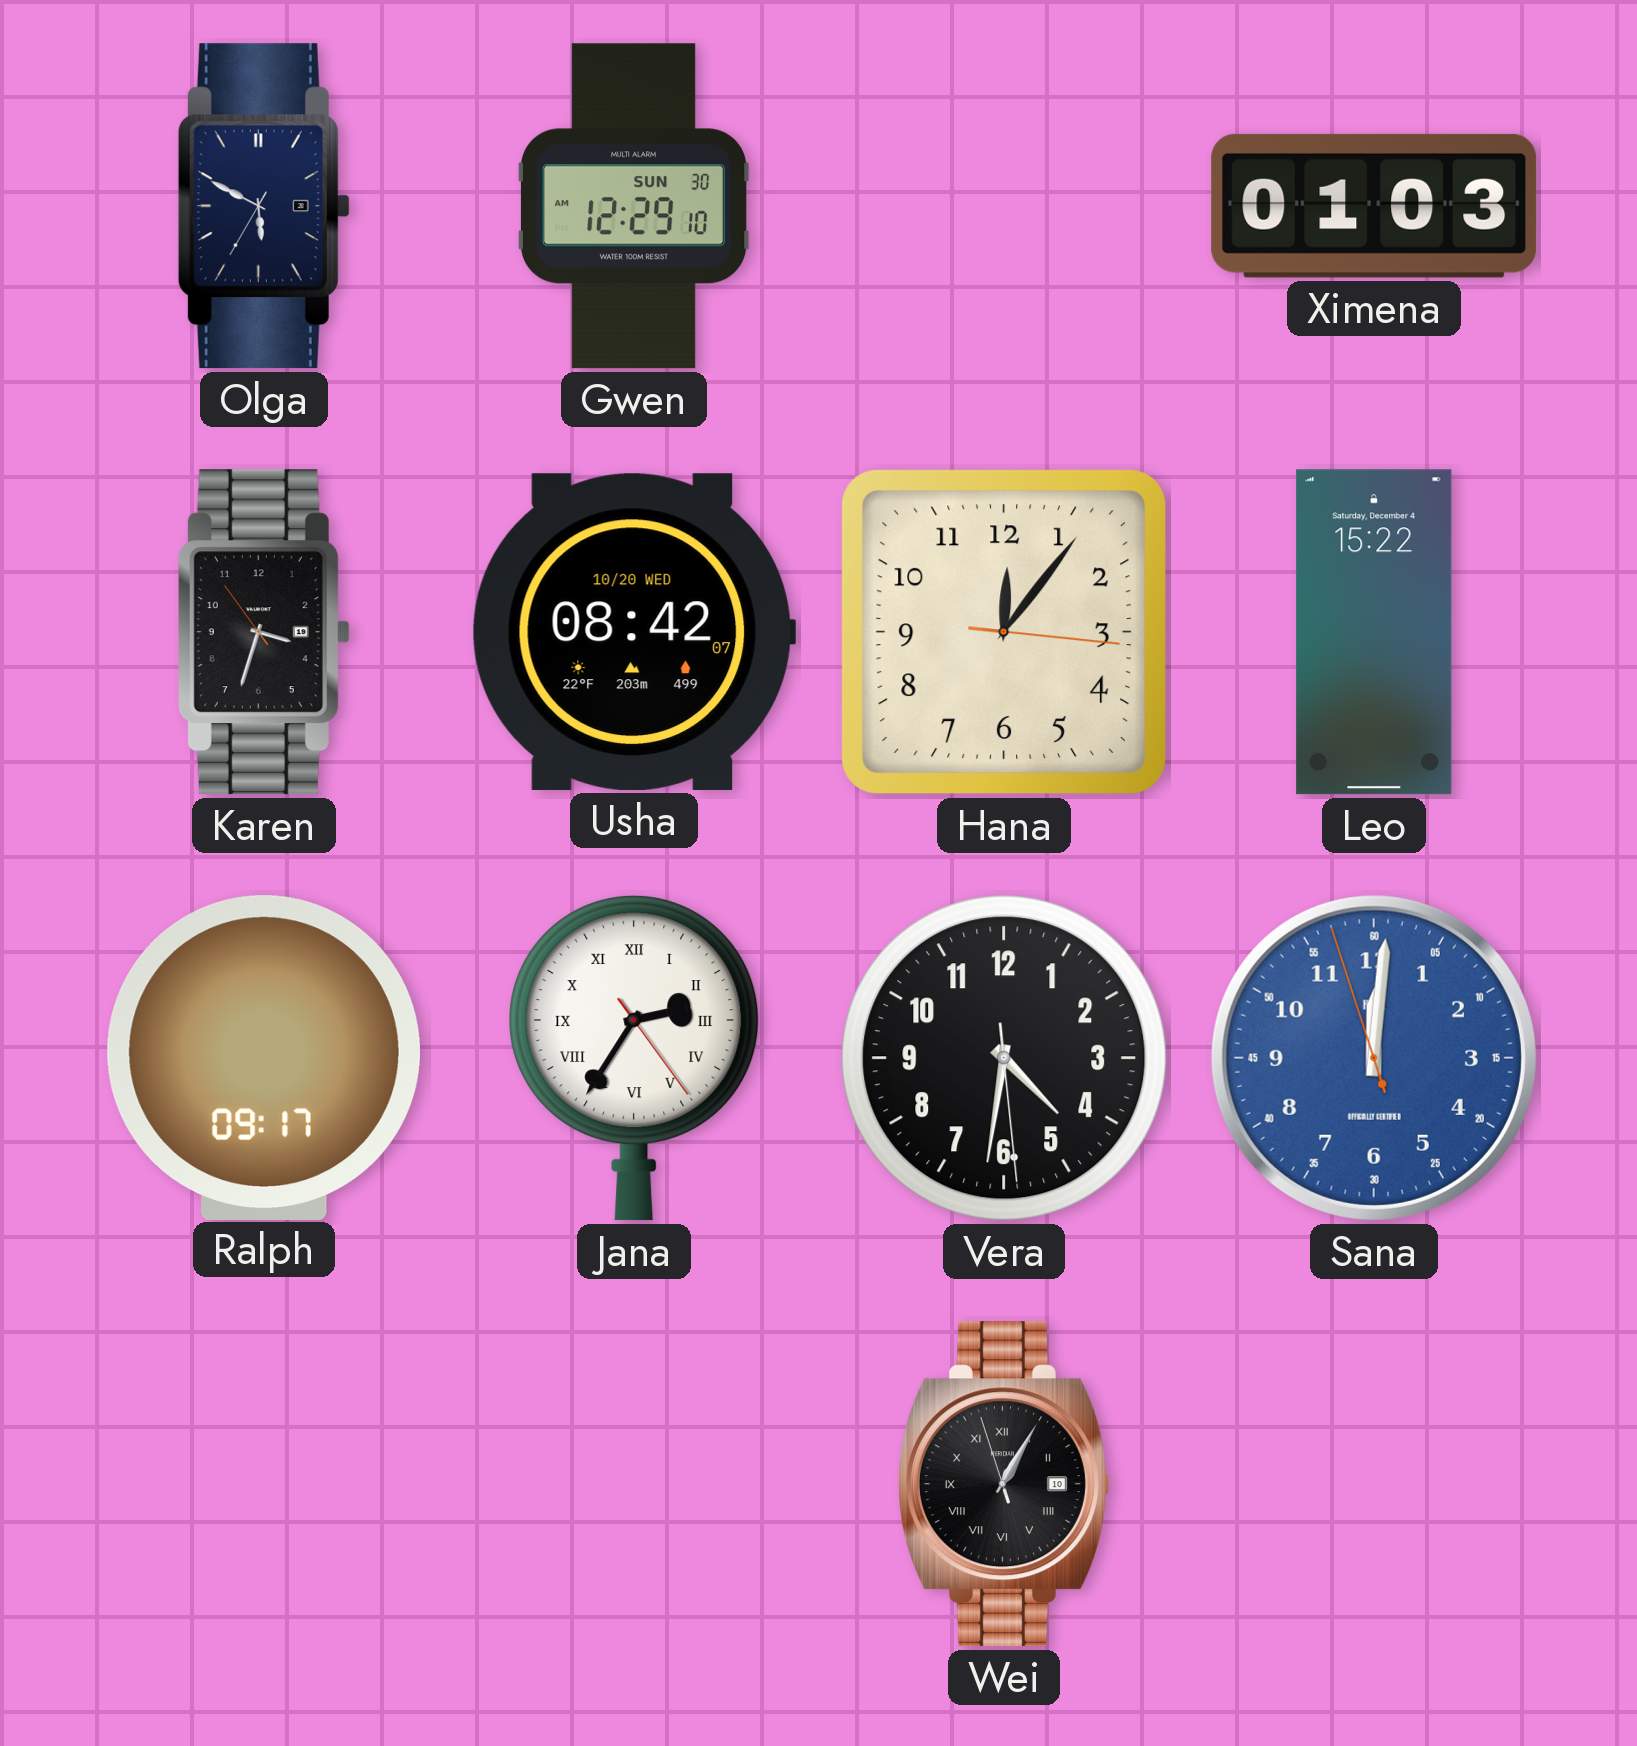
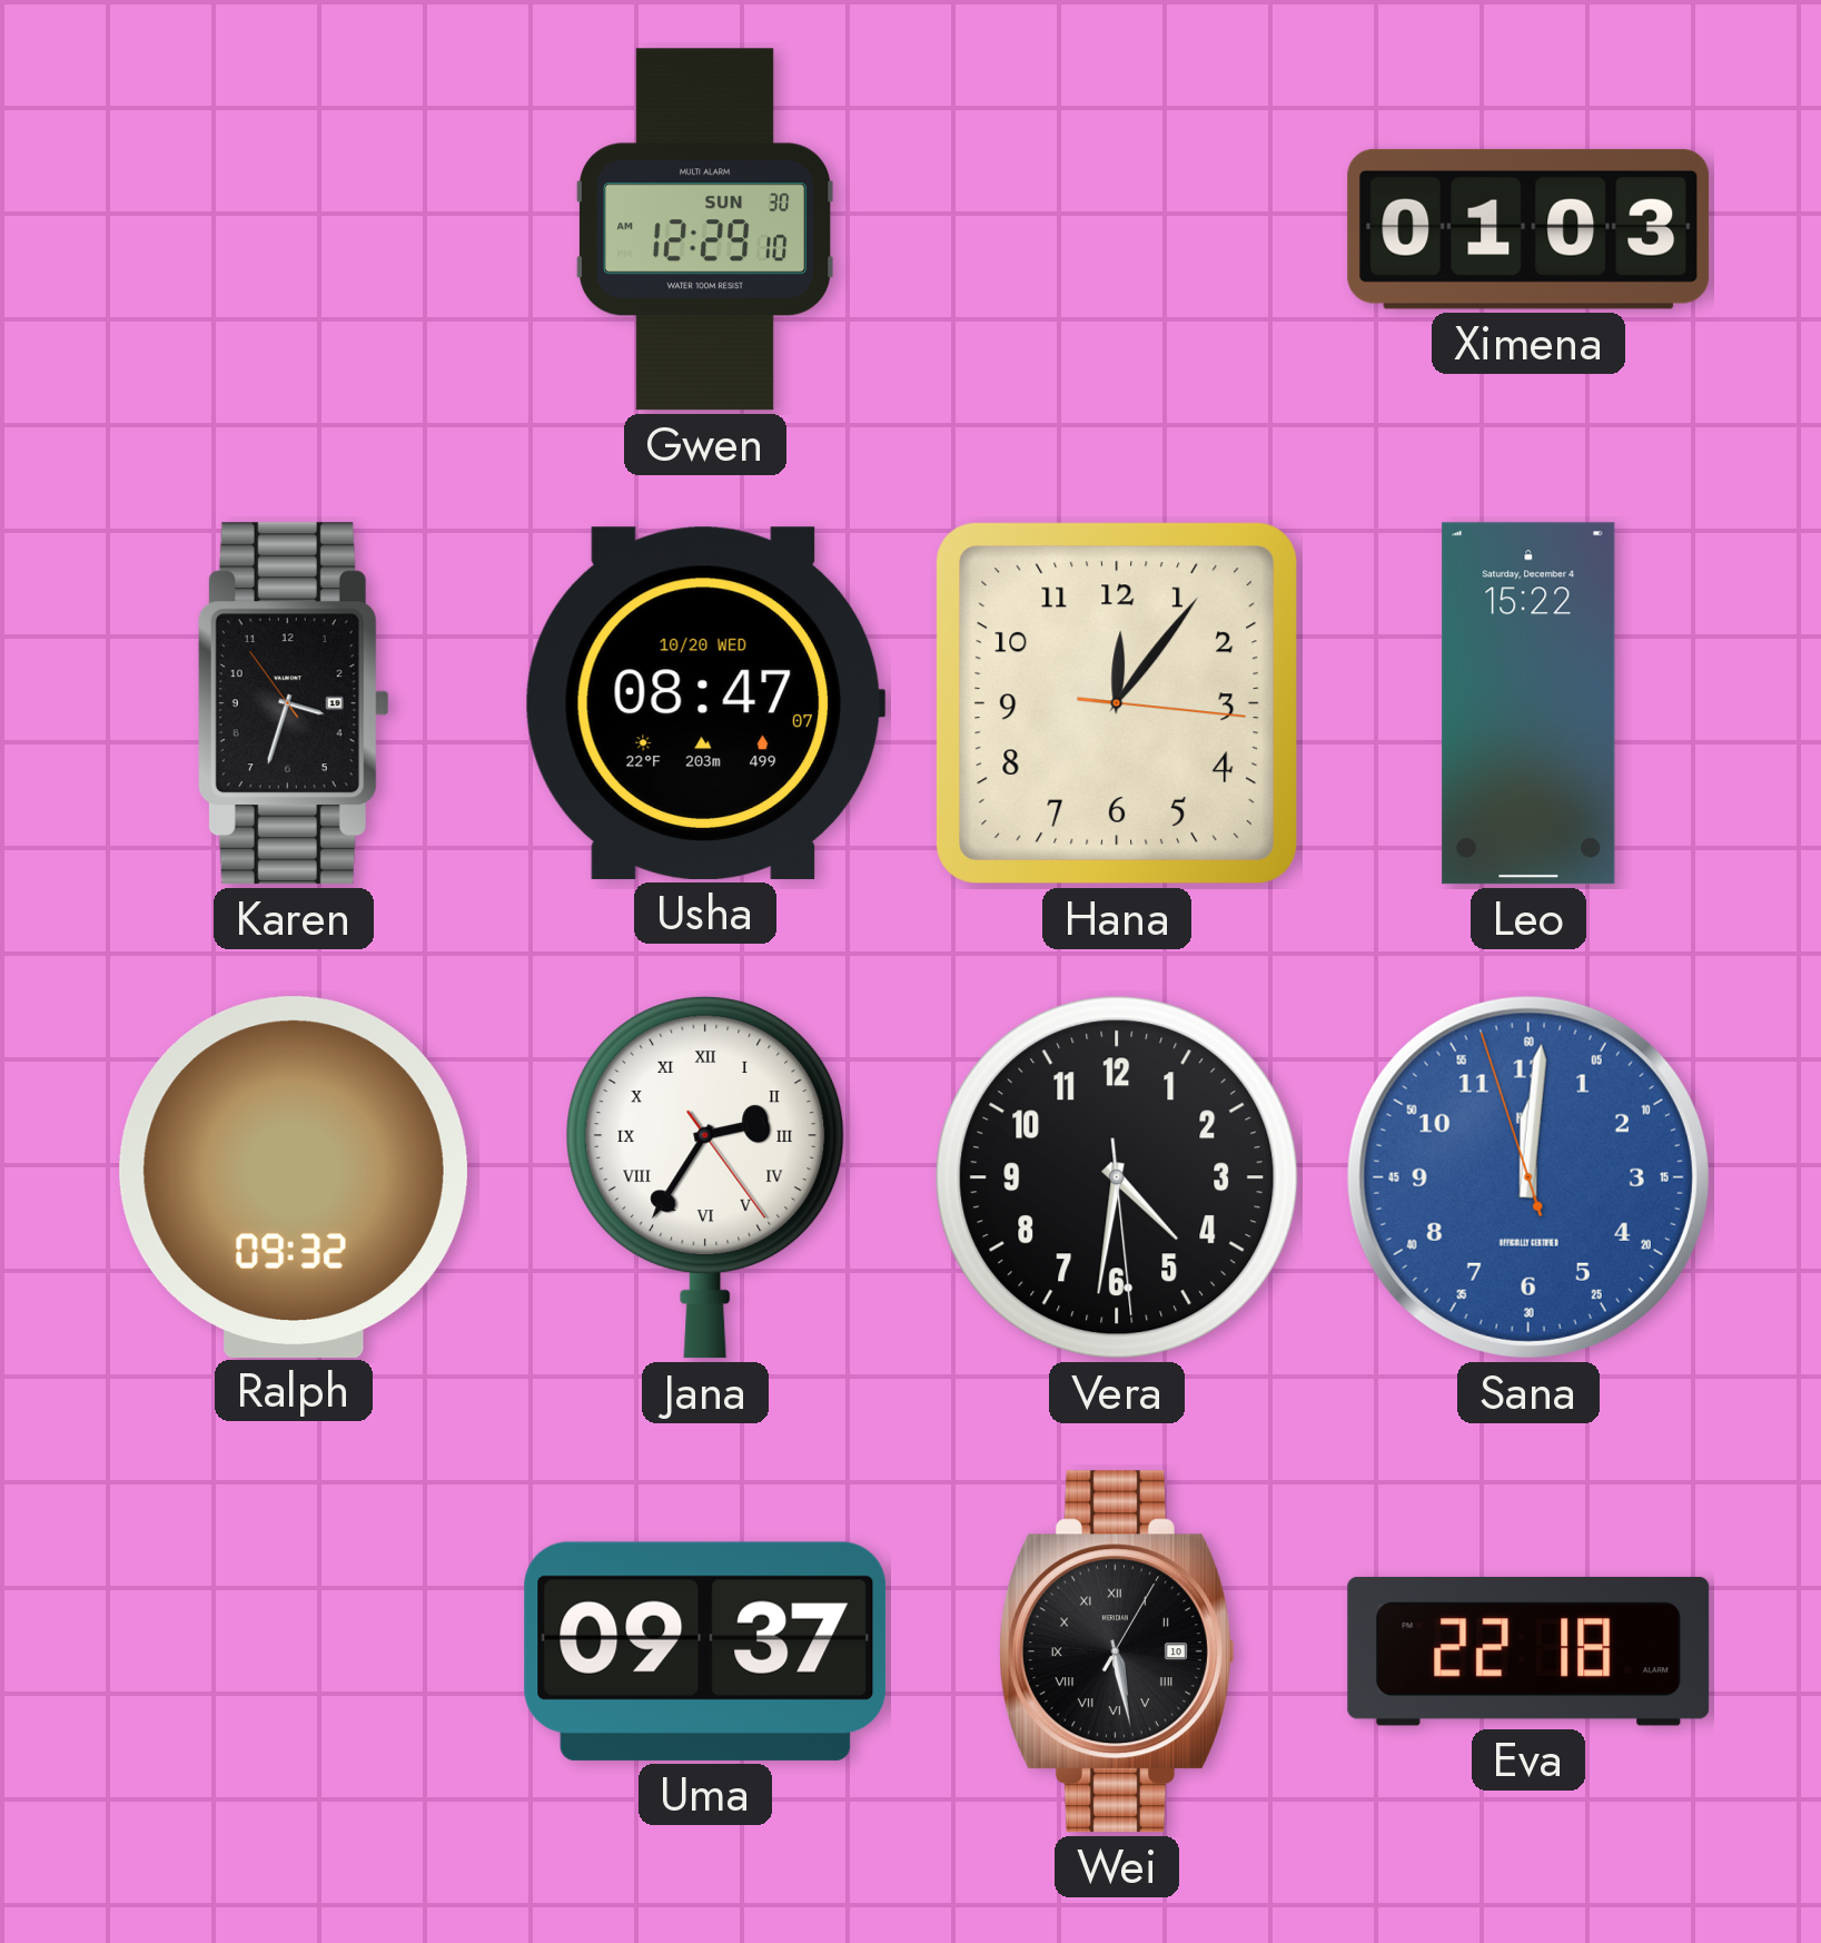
Olga: 5:49 -> none
Usha: 08:42 -> 08:47
Ralph: 09:17 -> 09:32
Uma: none -> 09:37
Wei: 1:04 -> 5:28
Eva: none -> 22:18
